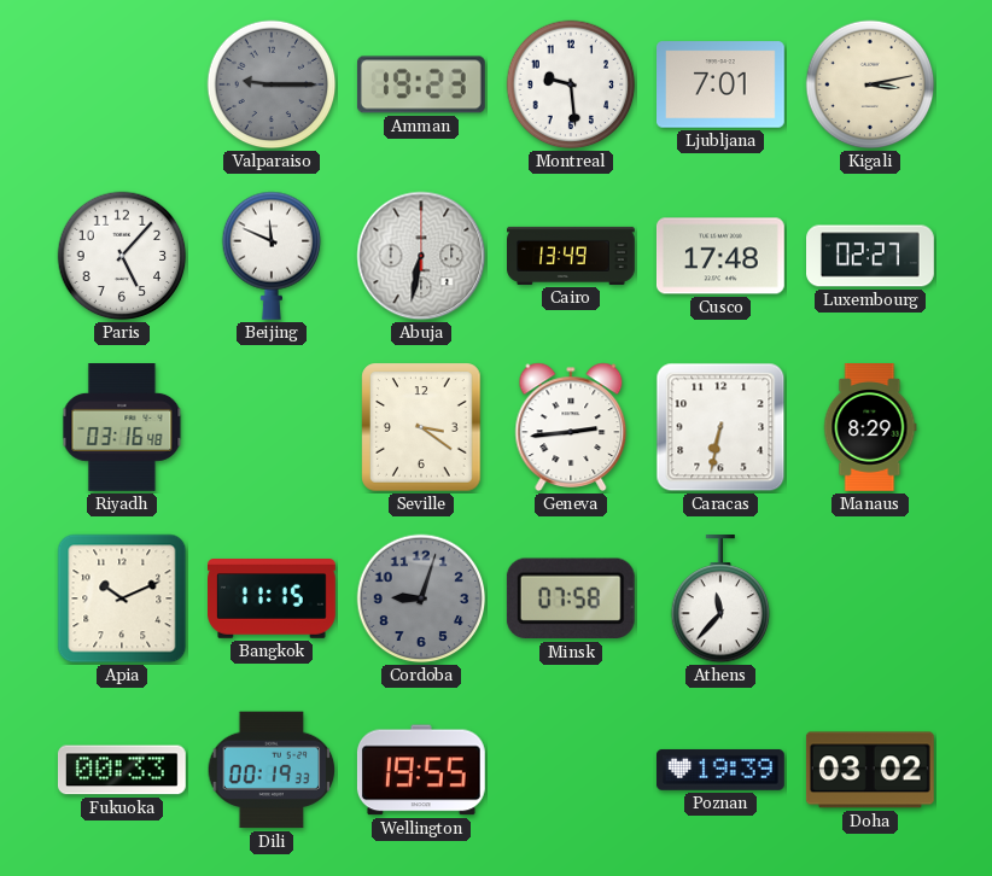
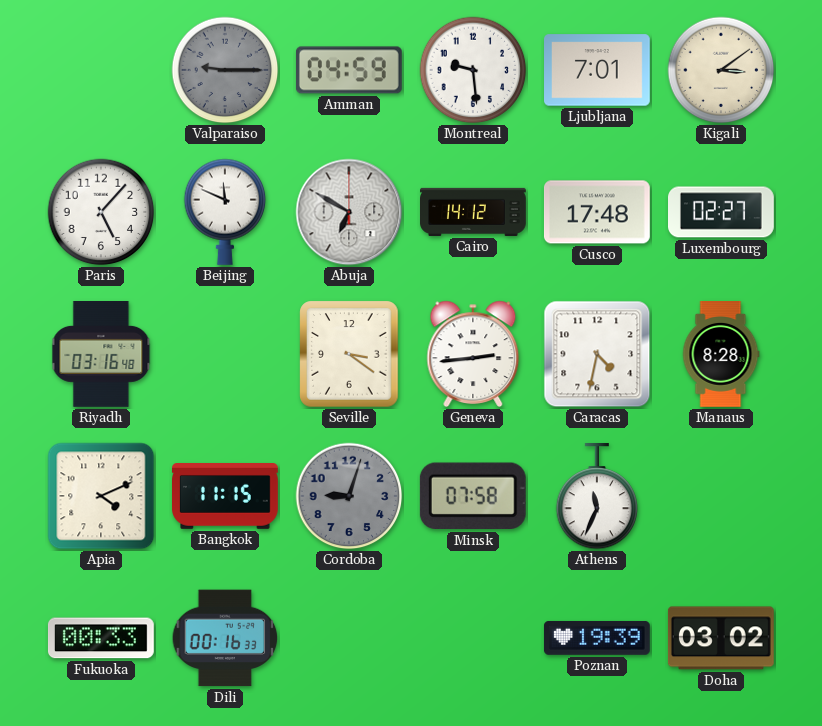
Amman: 19:23 -> 04:59
Kigali: 3:13 -> 3:09
Abuja: 6:32 -> 6:50
Cairo: 13:49 -> 14:12
Caracas: 6:32 -> 4:32
Manaus: 8:29 -> 8:28
Apia: 10:11 -> 4:11
Athens: 11:37 -> 11:34
Dili: 00:19 -> 00:16
Wellington: 19:55 -> none
